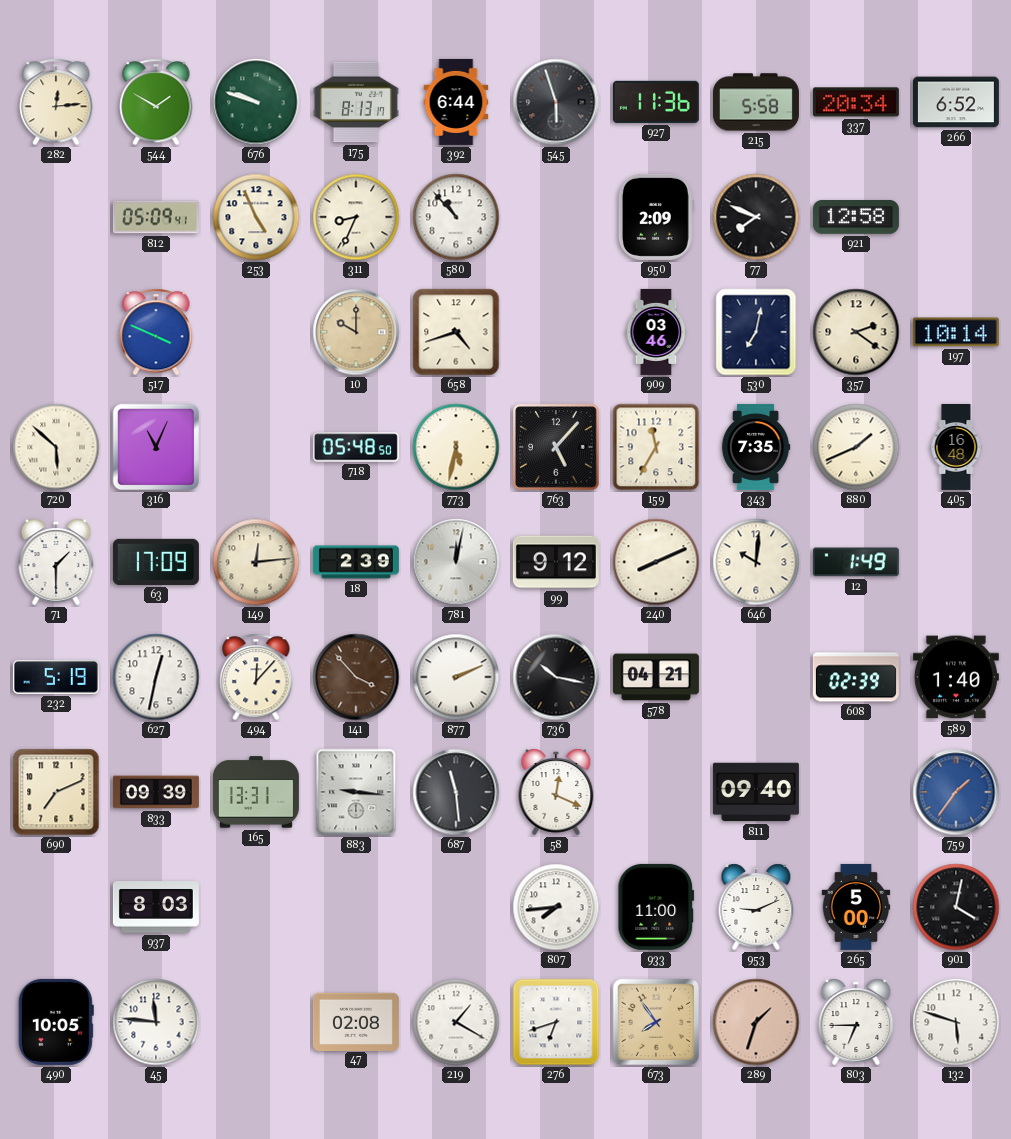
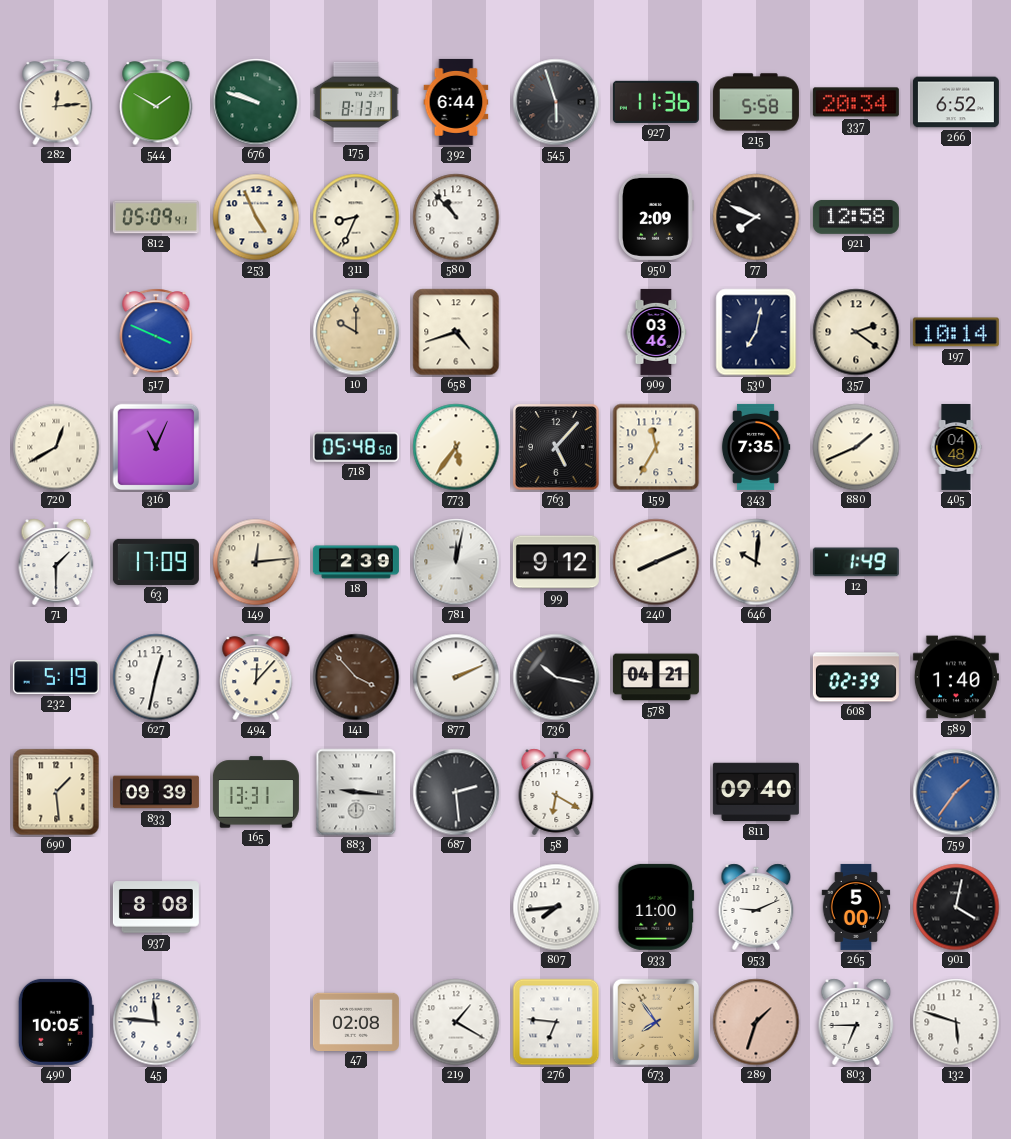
720: 5:52 -> 12:40
773: 5:32 -> 5:36
405: 16:48 -> 04:48
690: 7:11 -> 1:29
687: 11:29 -> 2:29
58: 12:19 -> 6:20
937: 8:03 -> 8:08
276: 6:42 -> 6:46
